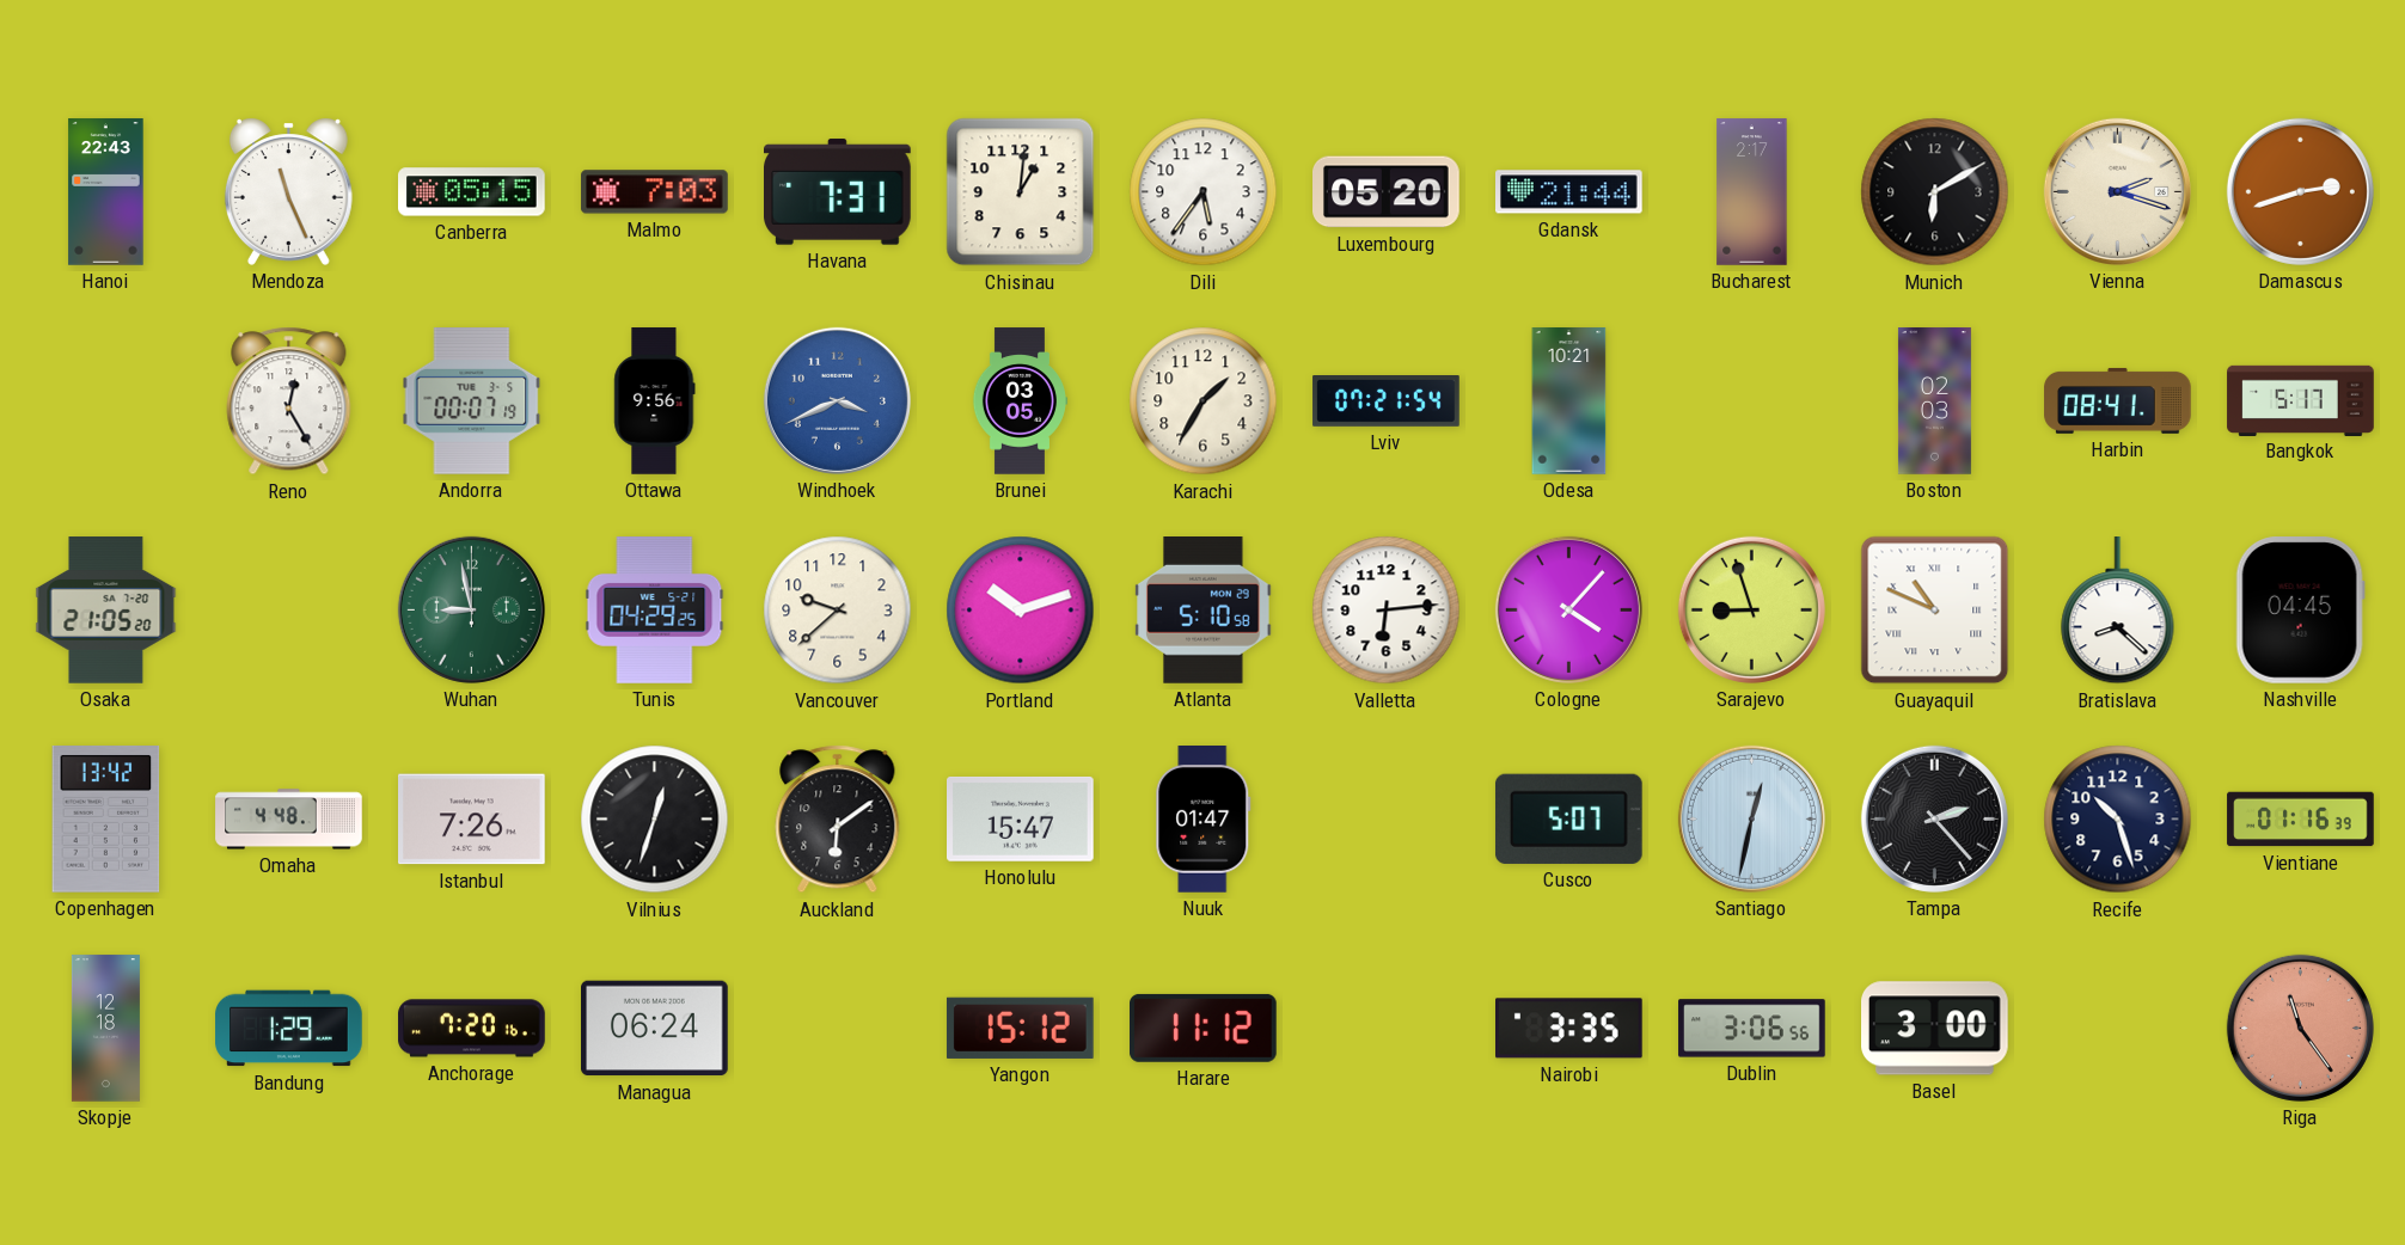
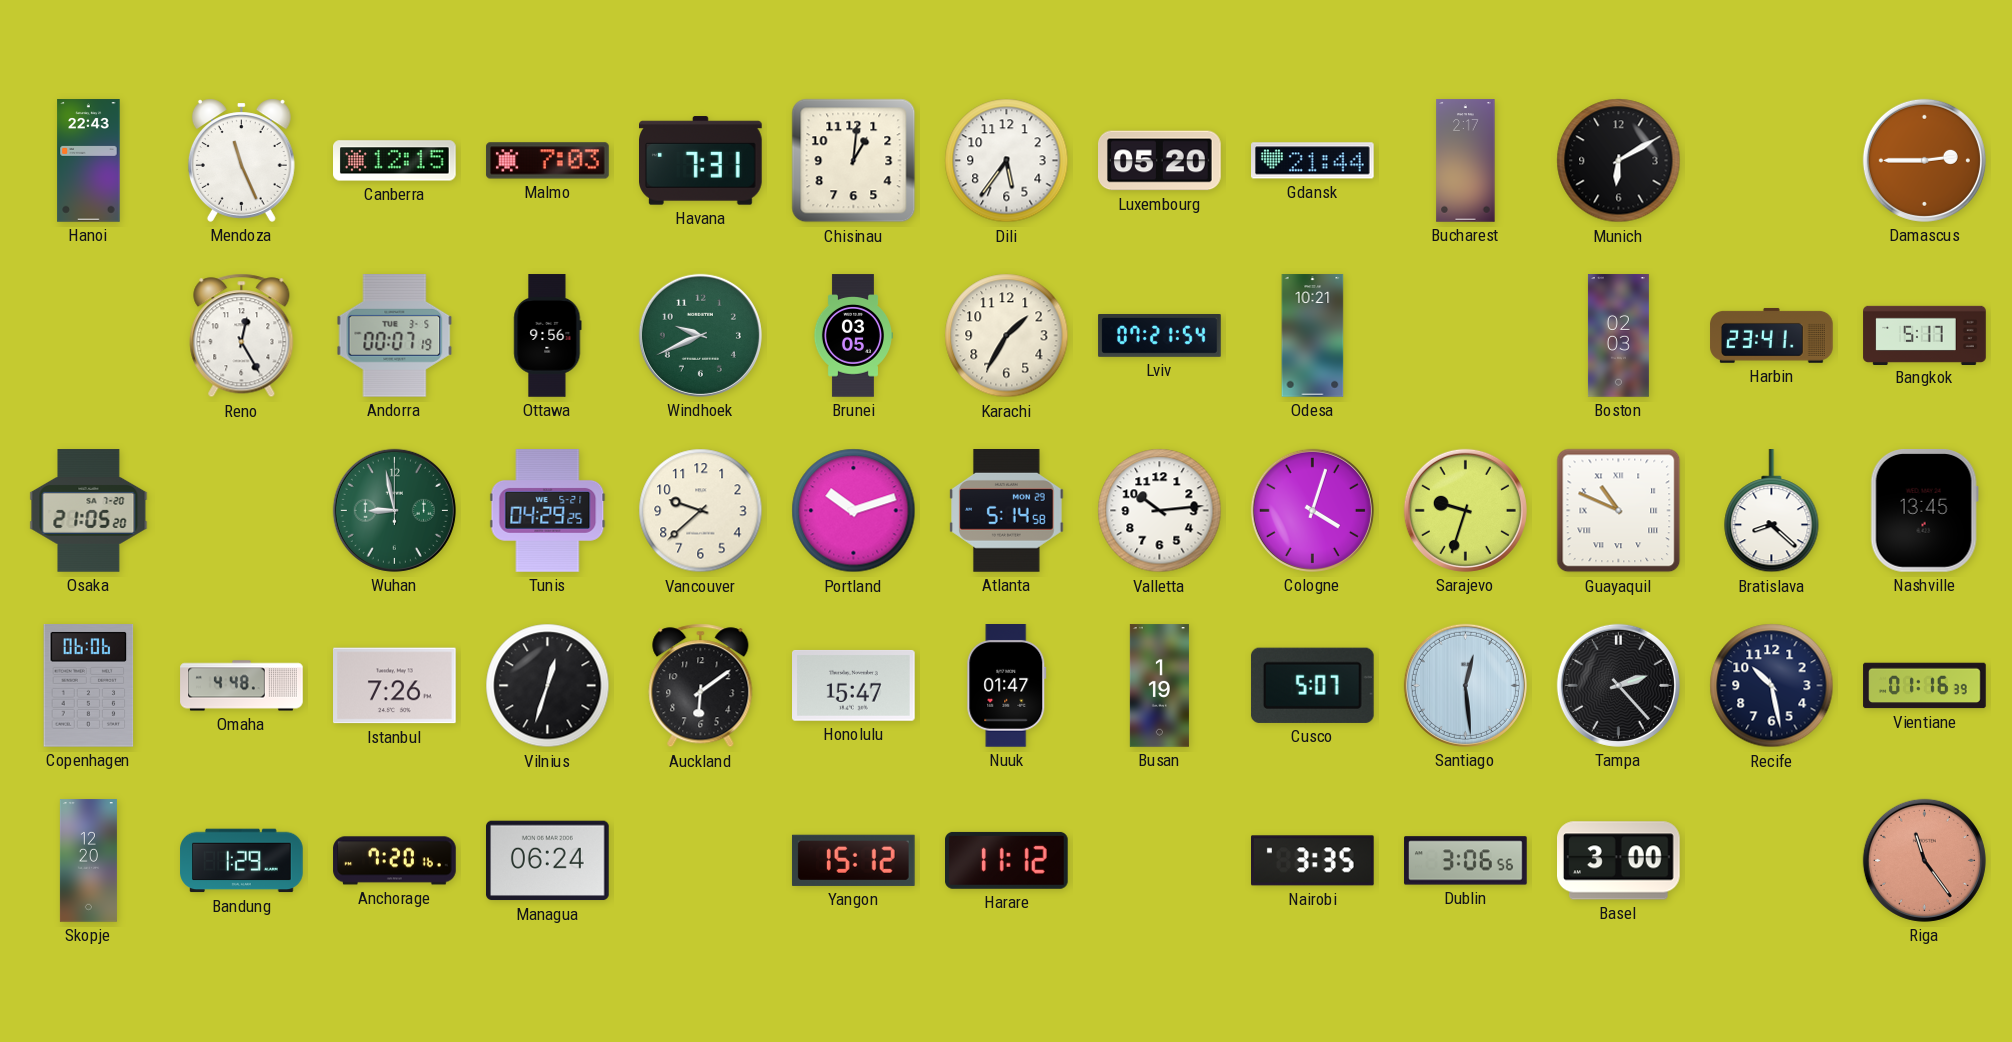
Canberra: 05:15 -> 12:15
Vienna: 2:18 -> none
Damascus: 2:42 -> 2:45
Windhoek: 3:41 -> 9:41
Windhoek dial: blue -> green
Harbin: 08:41 -> 23:41
Atlanta: 5:10 -> 5:14
Valletta: 6:14 -> 10:14
Cologne: 4:07 -> 4:03
Sarajevo: 8:57 -> 9:33
Nashville: 04:45 -> 13:45
Copenhagen: 13:42 -> 06:06
Busan: none -> 1:19
Santiago: 12:32 -> 12:29
Recife: 10:27 -> 10:28
Skopje: 12:18 -> 12:20
